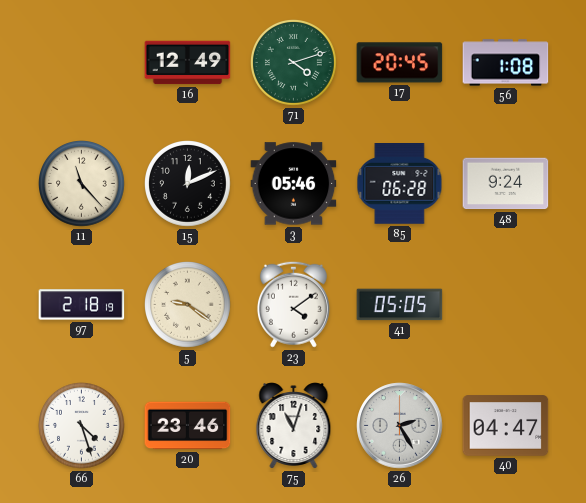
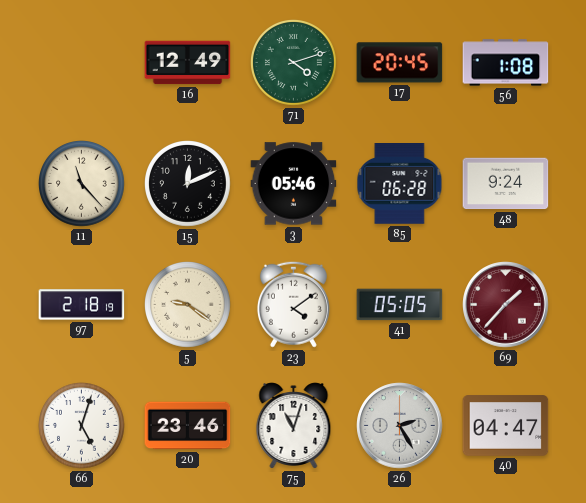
69: none -> 1:37
66: 4:27 -> 5:03
